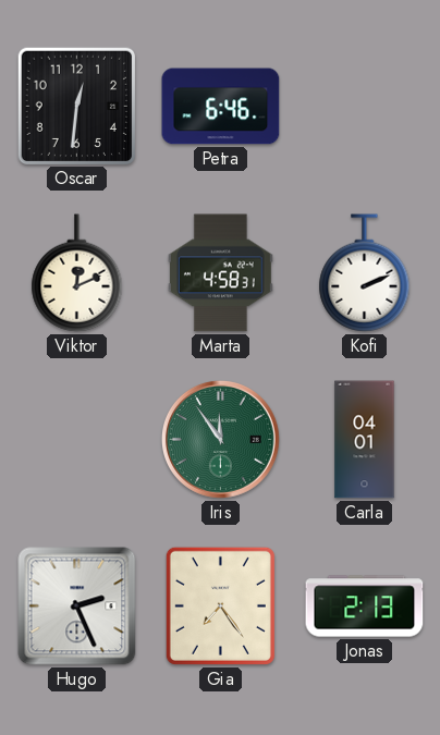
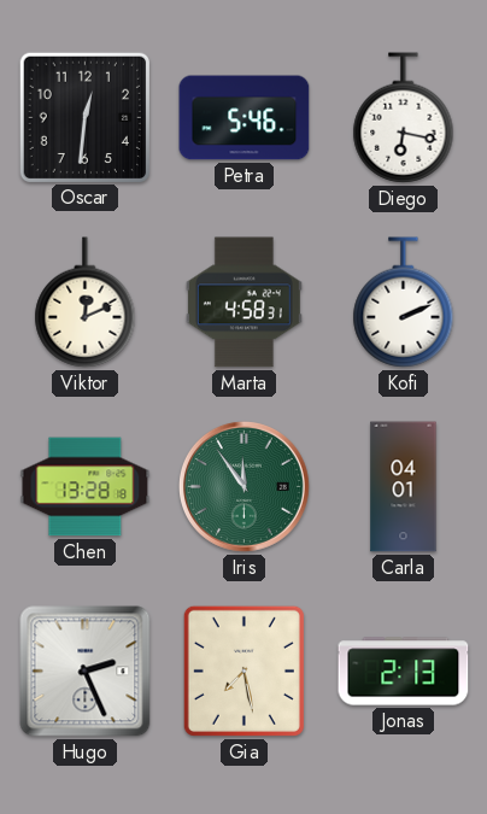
Petra: 6:46 -> 5:46
Diego: none -> 6:17
Chen: none -> 13:28
Gia: 7:24 -> 7:28
